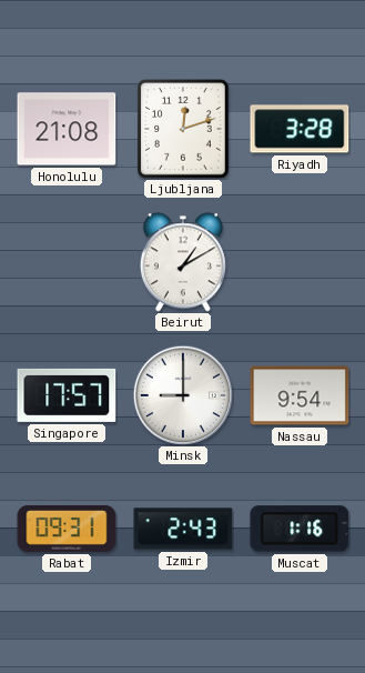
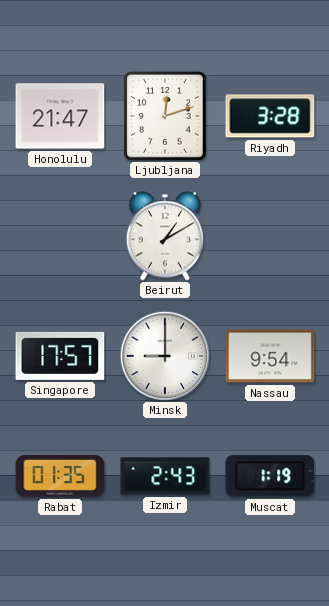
Honolulu: 21:08 -> 21:47
Rabat: 09:31 -> 01:35
Muscat: 1:16 -> 1:19
